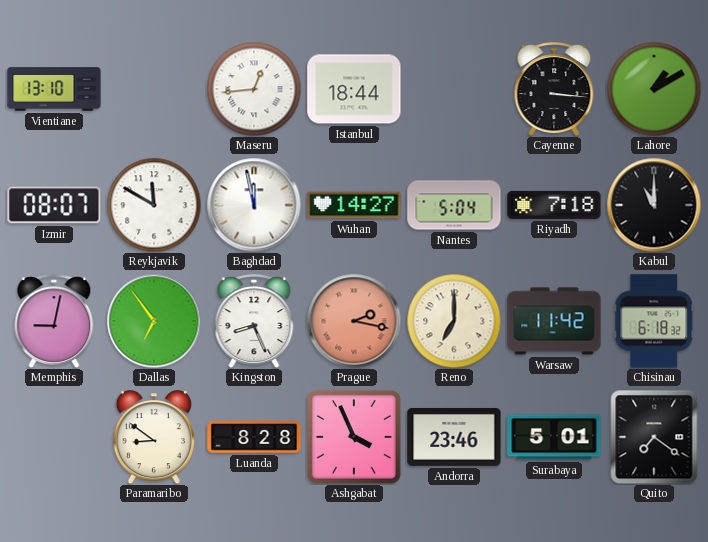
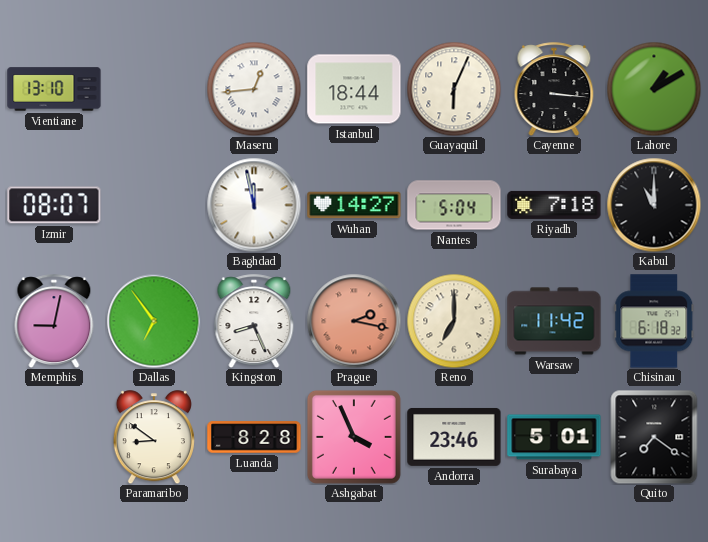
Guayaquil: none -> 6:04
Reykjavik: 11:50 -> none
